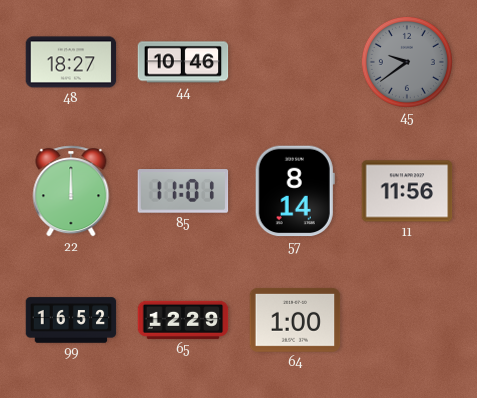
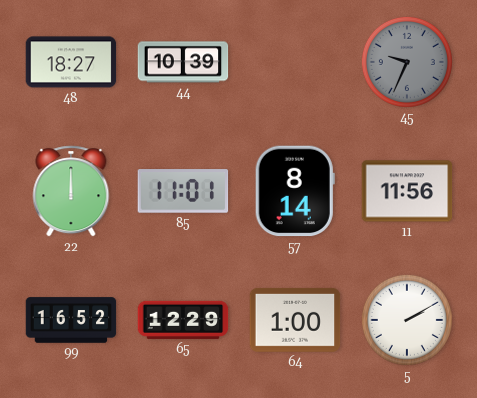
44: 10:46 -> 10:39
45: 9:39 -> 9:34
5: none -> 2:10
